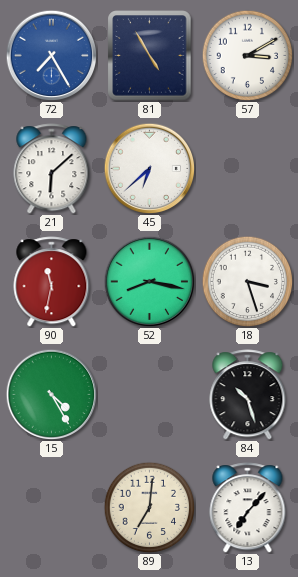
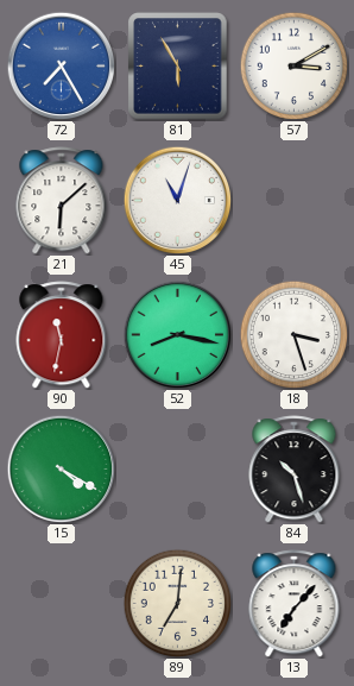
81: 4:55 -> 5:55
45: 6:38 -> 11:03
15: 4:25 -> 4:20
